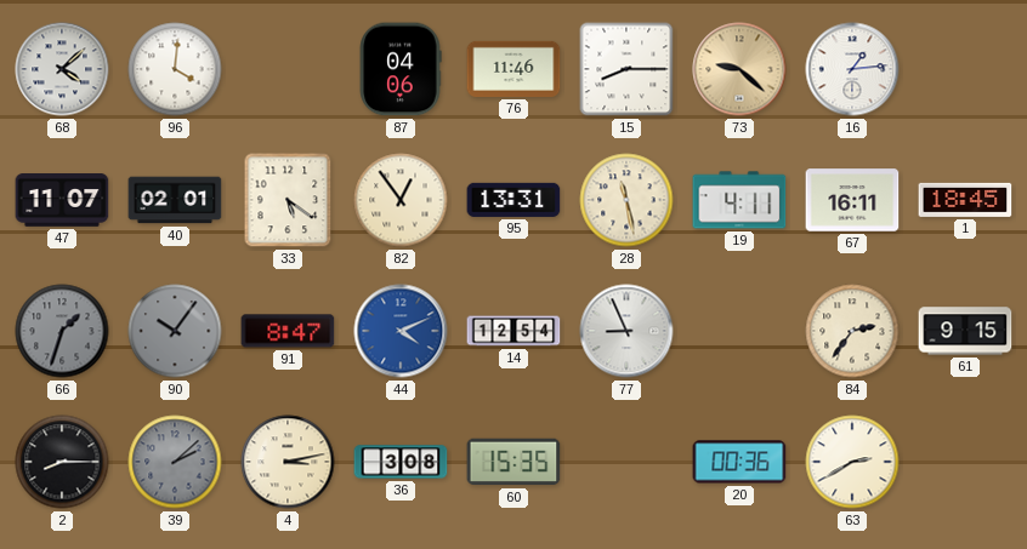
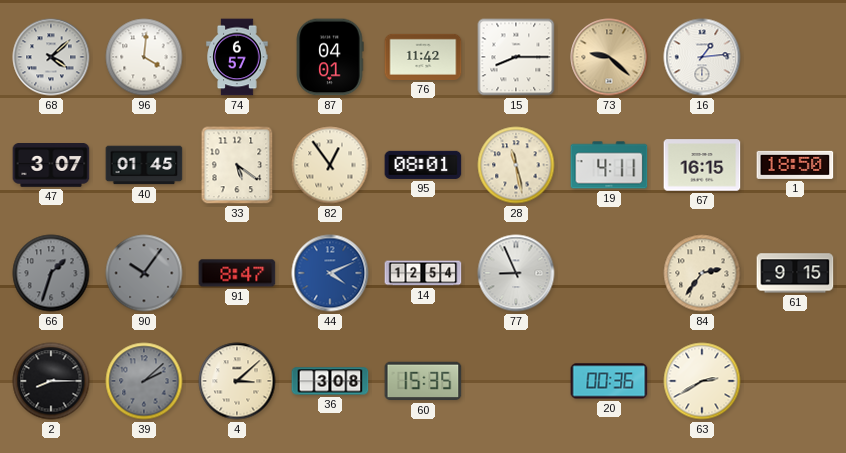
74: none -> 6:57
87: 04:06 -> 04:01
76: 11:46 -> 11:42
47: 11:07 -> 3:07
40: 02:01 -> 01:45
95: 13:31 -> 08:01
67: 16:11 -> 16:15
1: 18:45 -> 18:50
4: 3:13 -> 3:08
